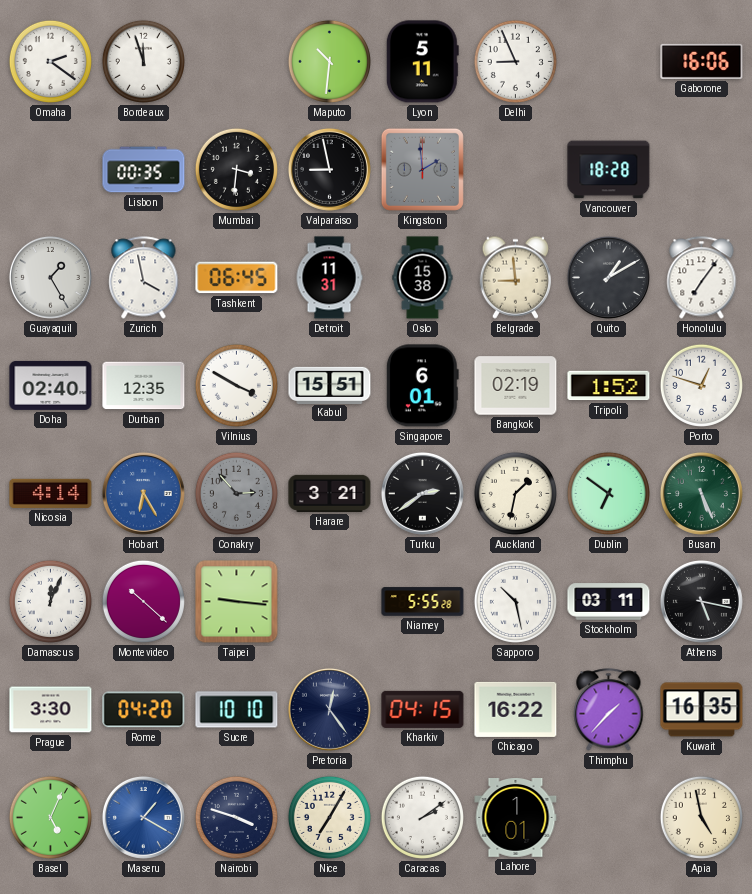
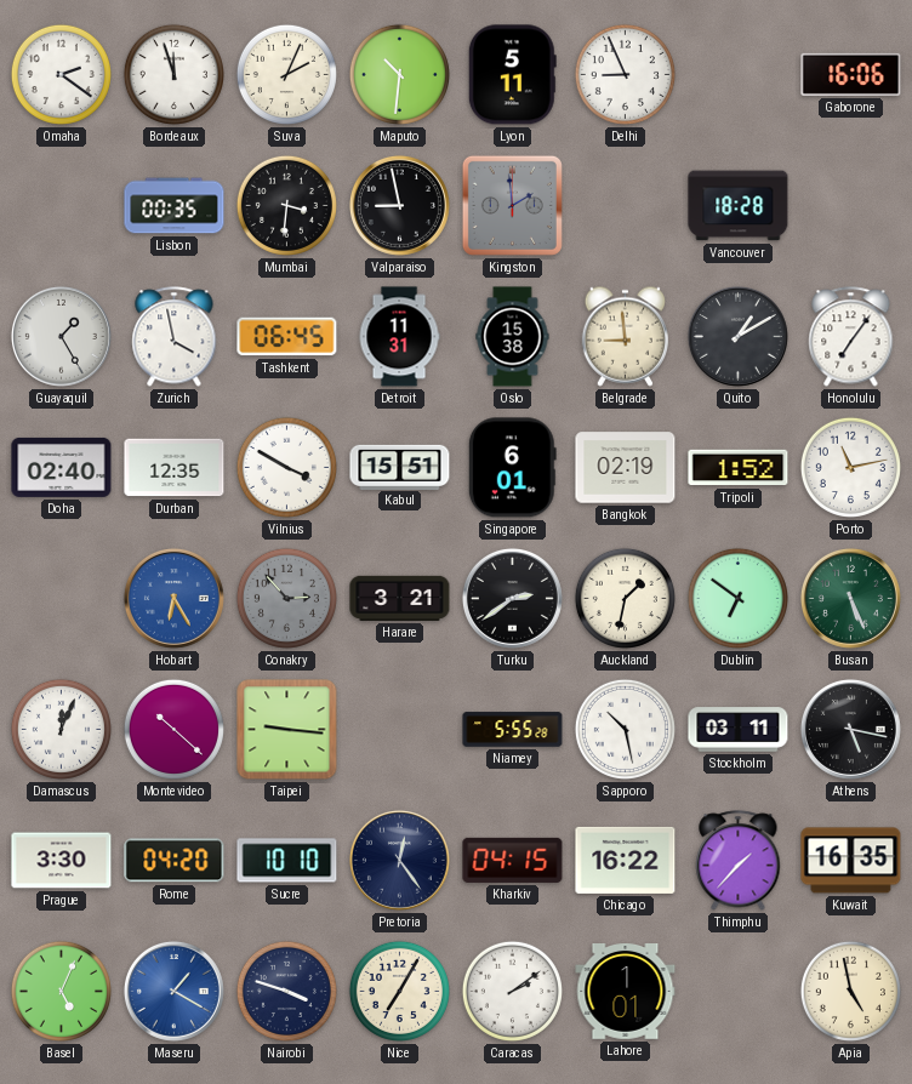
Suva: none -> 2:04
Porto: 12:48 -> 11:13
Nicosia: 4:14 -> none
